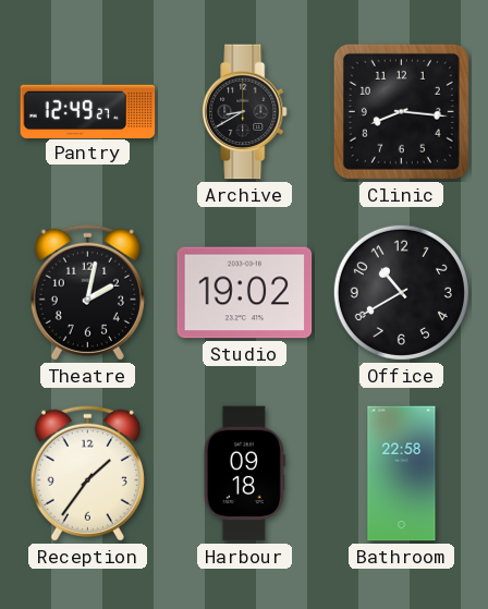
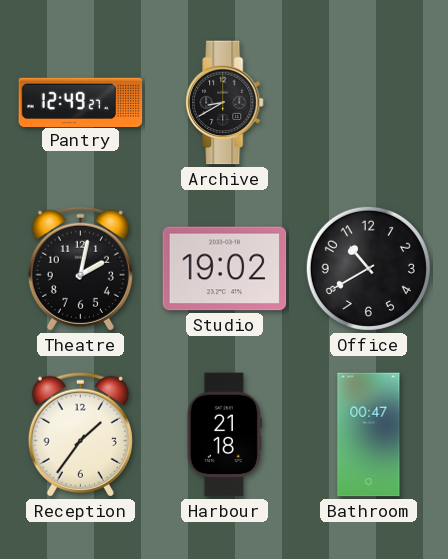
Clinic: 8:16 -> none
Harbour: 09:18 -> 21:18
Bathroom: 22:58 -> 00:47
